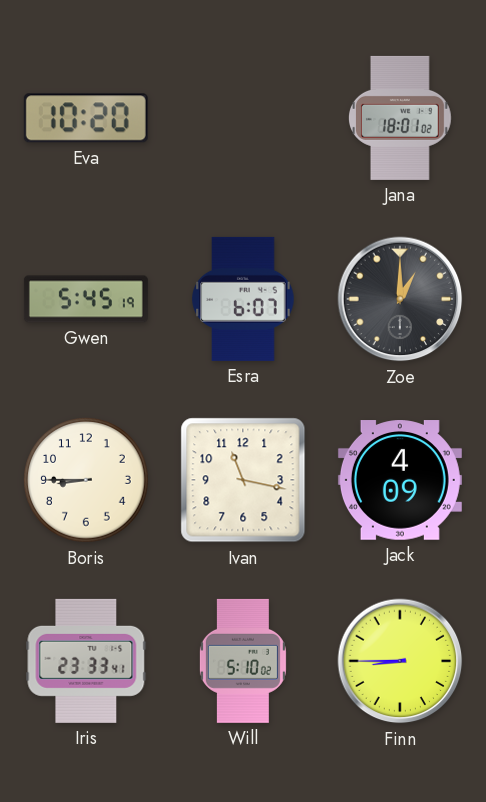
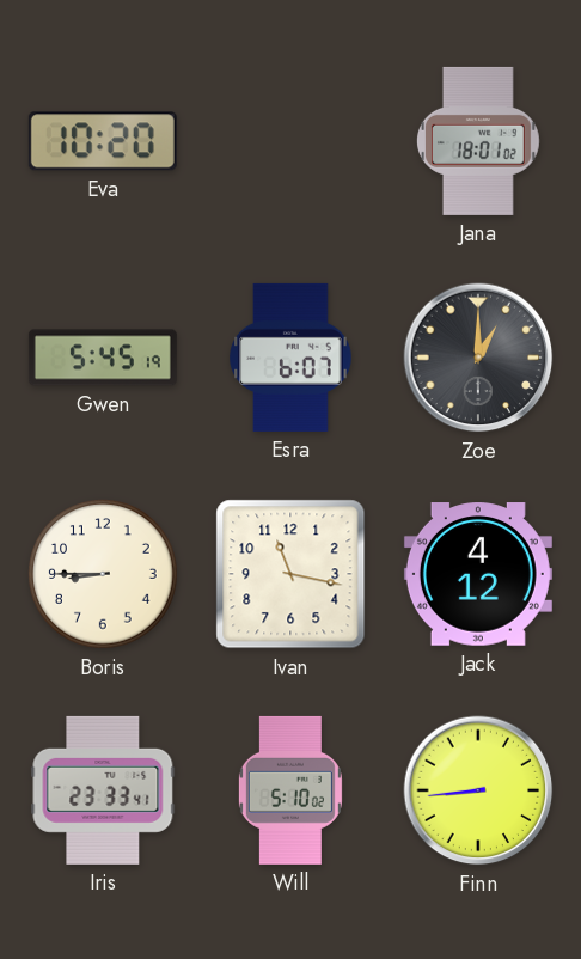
Jack: 4:09 -> 4:12
Finn: 8:45 -> 8:44
